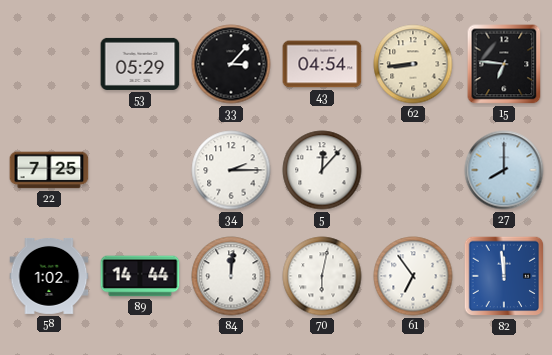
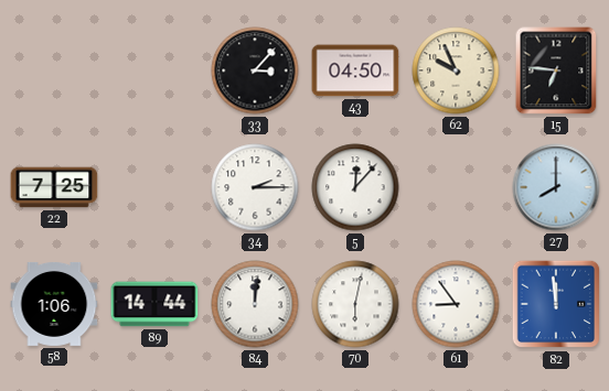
53: 05:29 -> none
43: 04:54 -> 04:50
62: 8:44 -> 9:56
58: 1:02 -> 1:06
61: 6:54 -> 8:54
